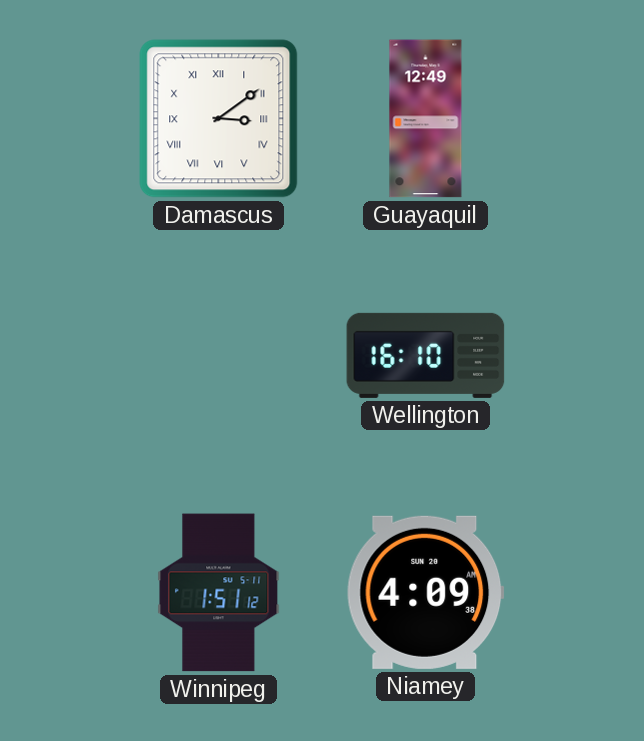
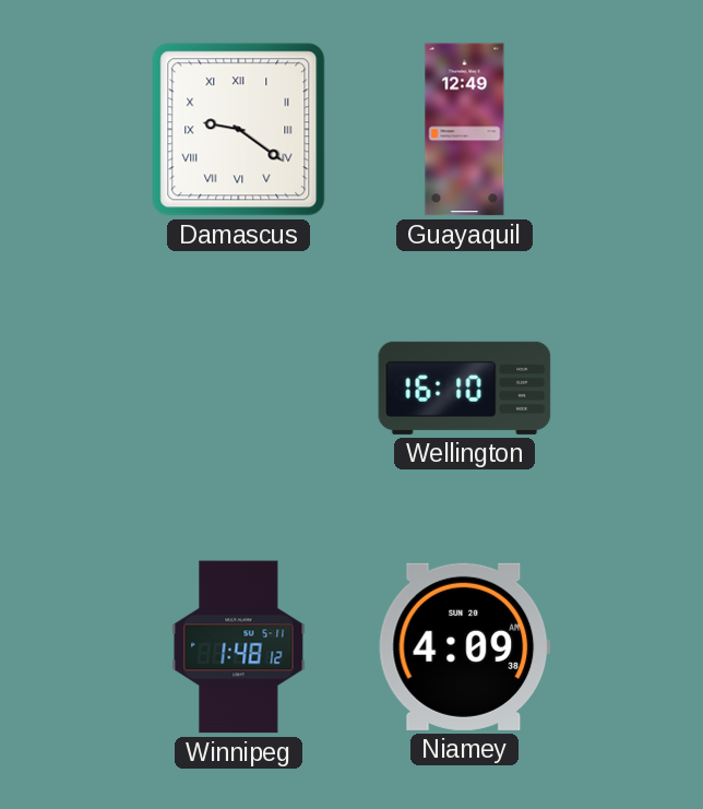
Damascus: 3:09 -> 9:21
Winnipeg: 1:51 -> 1:48
